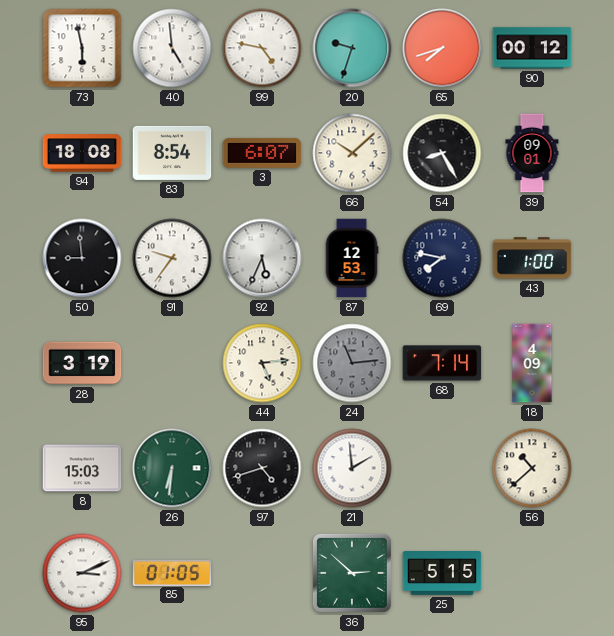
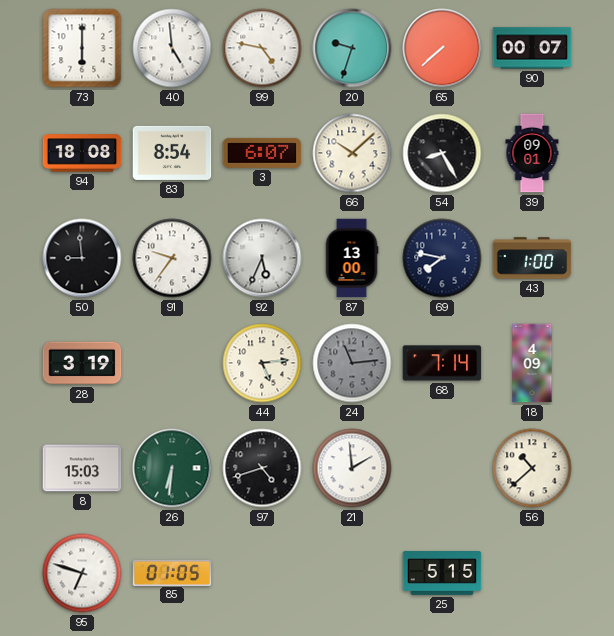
73: 5:58 -> 6:00
65: 7:42 -> 7:38
90: 00:12 -> 00:07
87: 12:53 -> 13:00
95: 3:11 -> 6:48
36: 2:52 -> none
